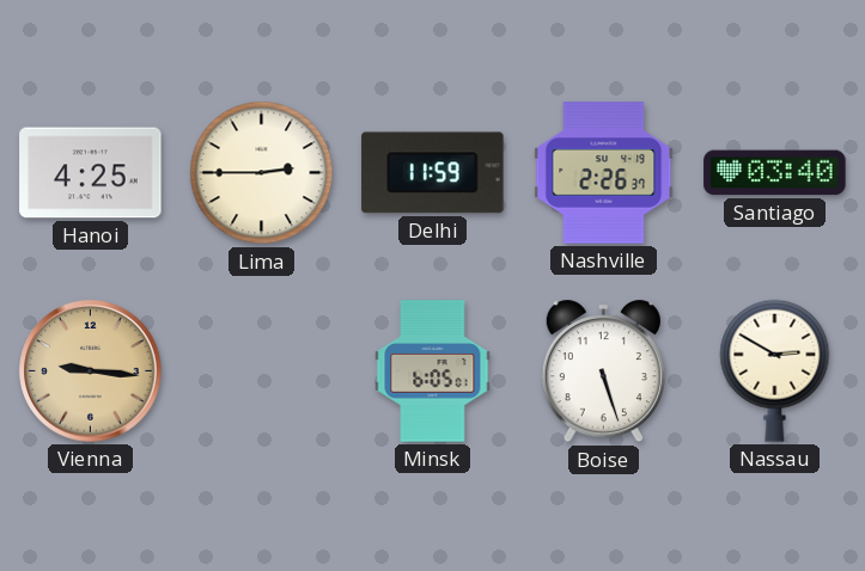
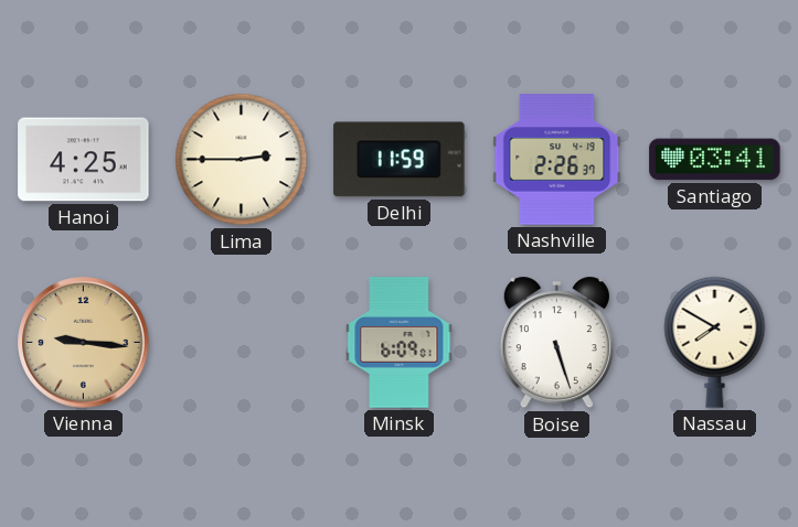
Santiago: 03:40 -> 03:41
Minsk: 6:05 -> 6:09
Nassau: 2:50 -> 7:50
